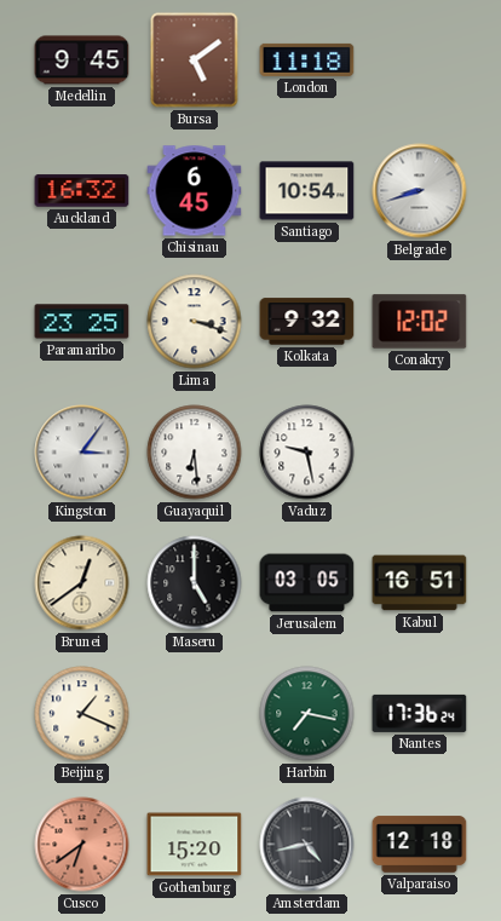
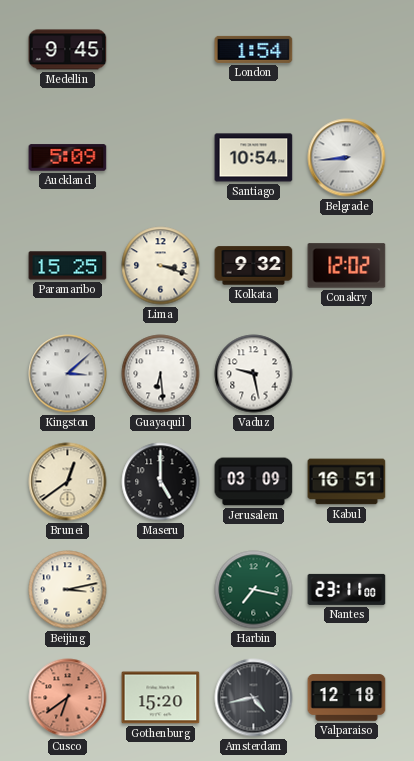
Bursa: 5:09 -> none
London: 11:18 -> 1:54
Auckland: 16:32 -> 5:09
Chisinau: 6:45 -> none
Belgrade: 8:42 -> 8:44
Paramaribo: 23:25 -> 15:25
Kingston: 3:06 -> 3:08
Jerusalem: 03:05 -> 03:09
Beijing: 1:19 -> 3:13
Nantes: 17:36 -> 23:11
